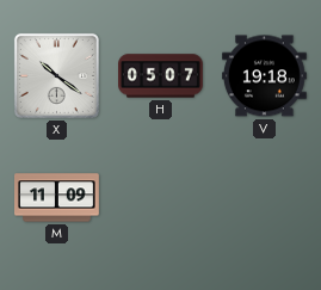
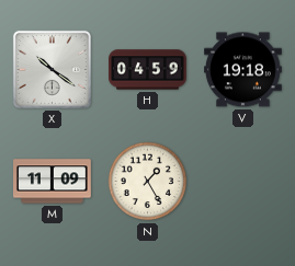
H: 05:07 -> 04:59
N: none -> 1:25
